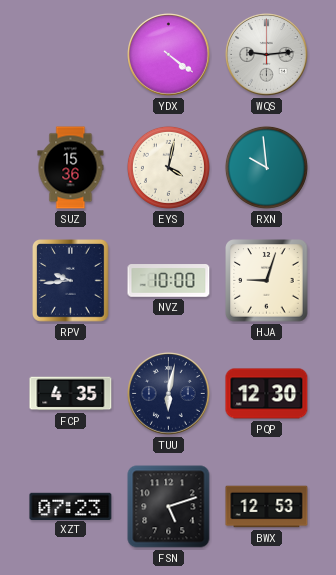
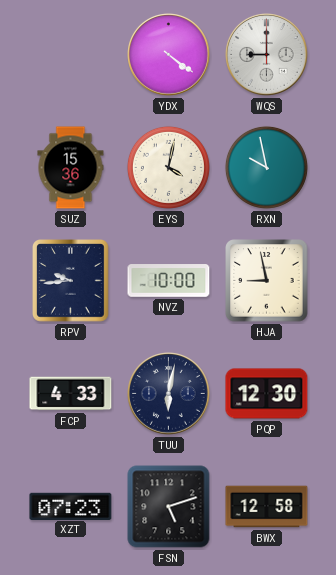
WQS: 9:14 -> 9:00
RXN: 9:59 -> 9:58
HJA: 9:03 -> 8:58
FCP: 4:35 -> 4:33
BWX: 12:53 -> 12:58
